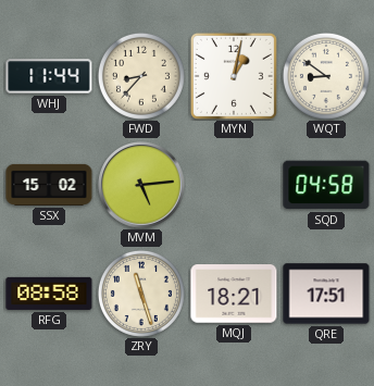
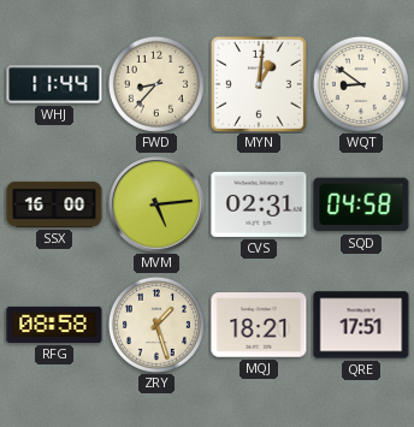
MYN: 1:02 -> 1:01
SSX: 15:02 -> 16:00
CVS: none -> 02:31
ZRY: 11:27 -> 1:27
